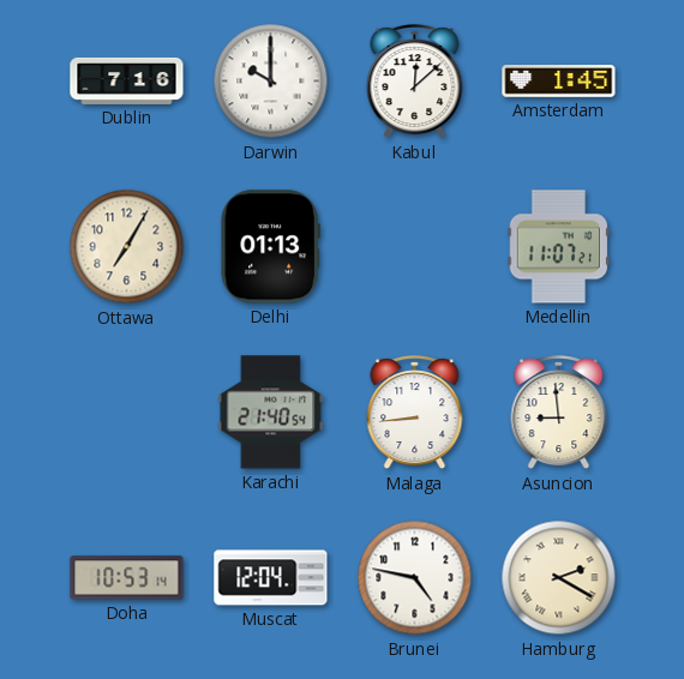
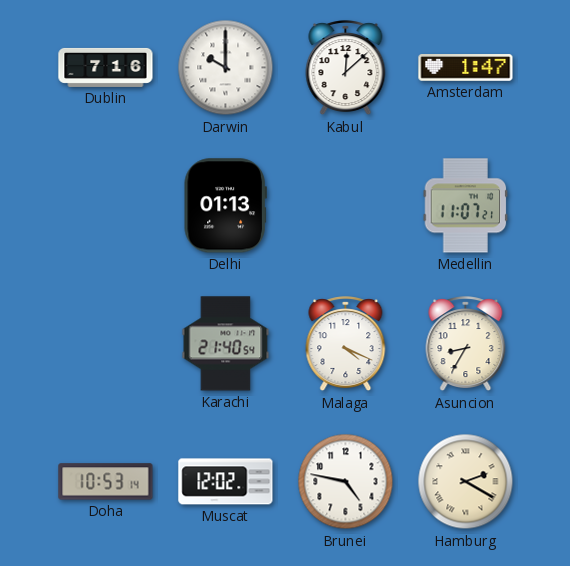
Amsterdam: 1:45 -> 1:47
Ottawa: 7:05 -> none
Malaga: 8:44 -> 4:19
Asuncion: 8:59 -> 8:35
Muscat: 12:04 -> 12:02
